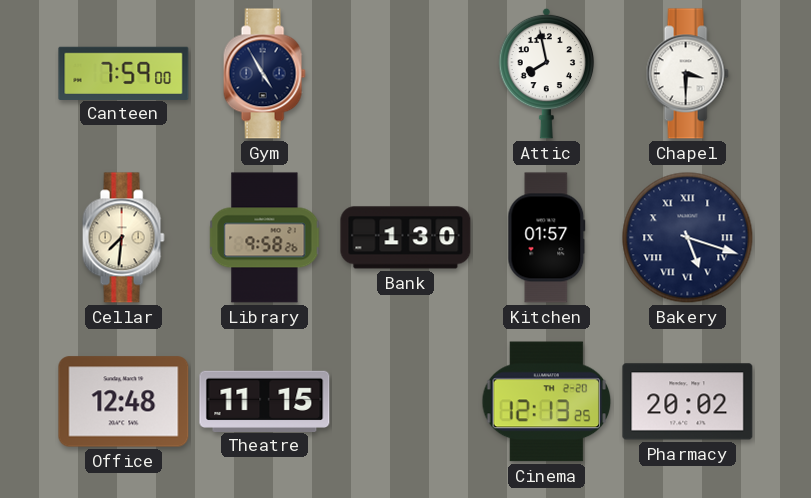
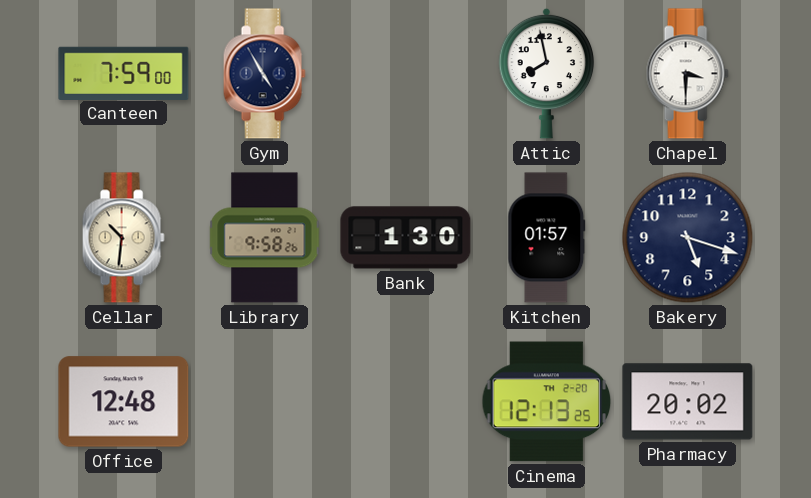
Cellar: 7:31 -> 10:31
Bakery numerals: Roman -> Arabic
Theatre: 11:15 -> none
